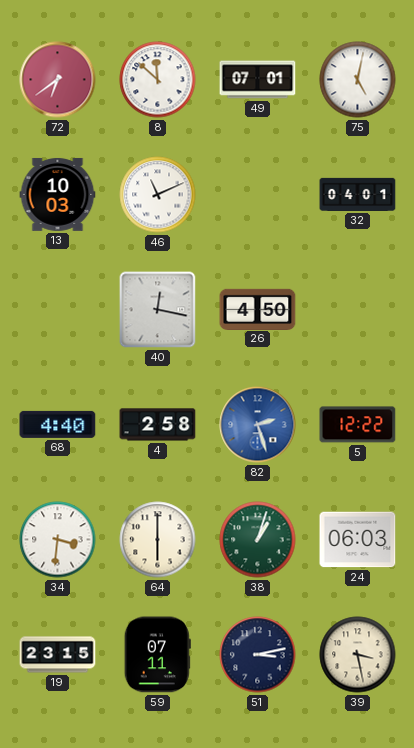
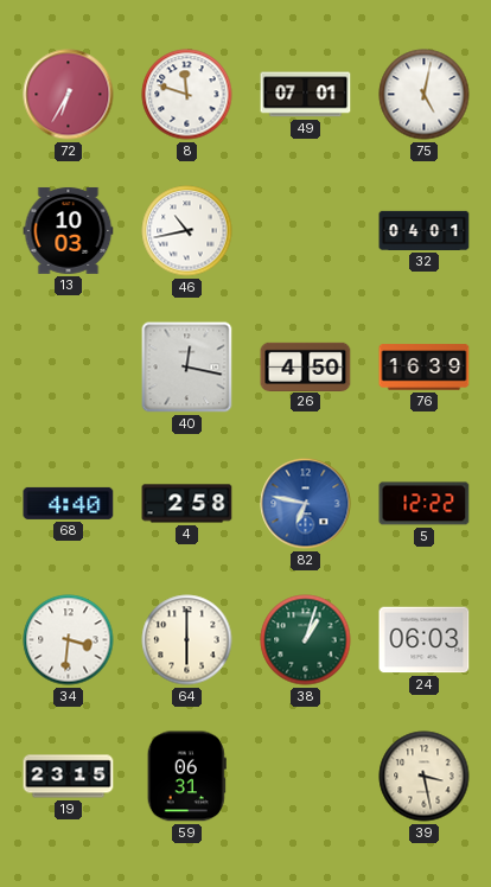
72: 6:39 -> 6:35
8: 11:52 -> 11:48
46: 11:11 -> 10:43
76: none -> 16:39
82: 2:27 -> 6:47
59: 07:11 -> 06:31
51: 3:13 -> none
